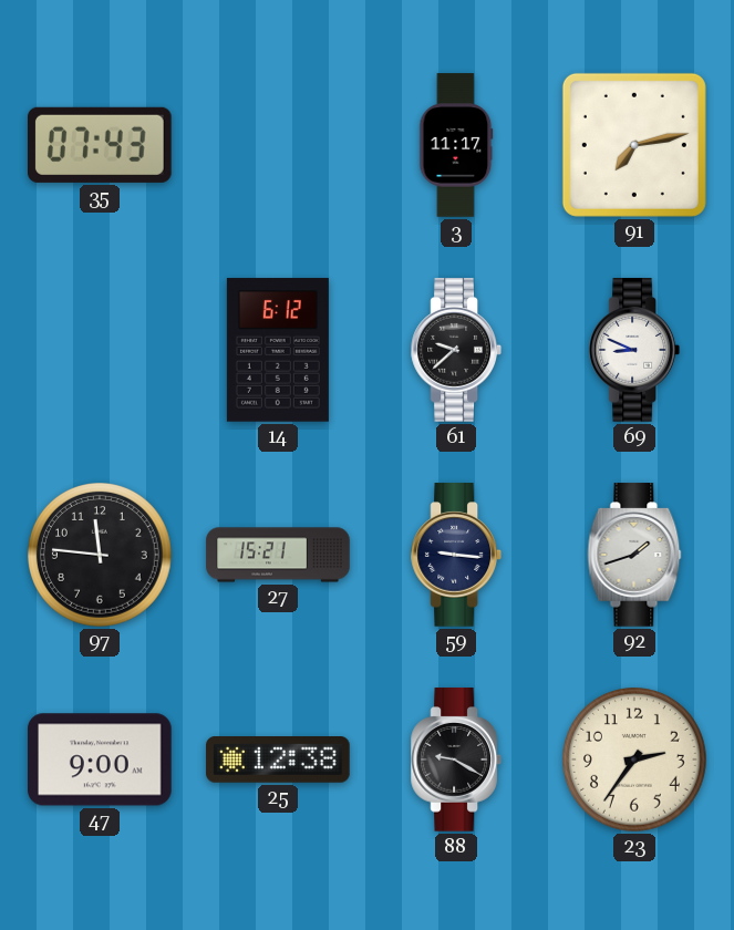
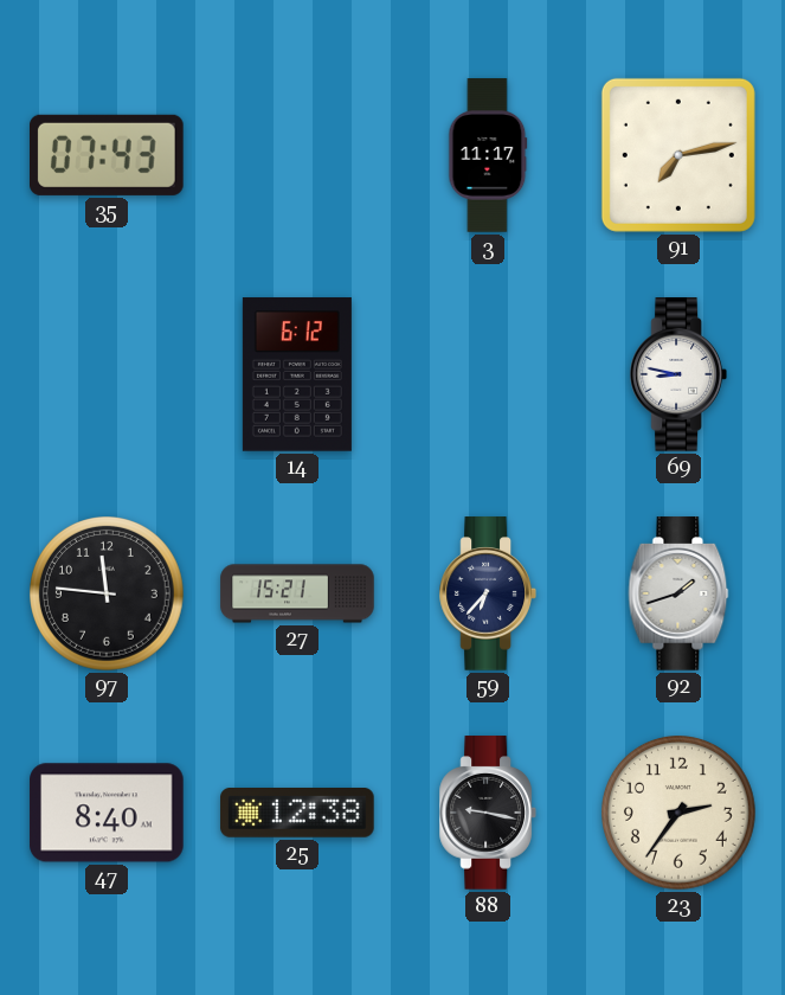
61: 9:38 -> none
69: 8:49 -> 8:47
59: 9:16 -> 6:37
47: 9:00 -> 8:40
88: 9:20 -> 9:17
